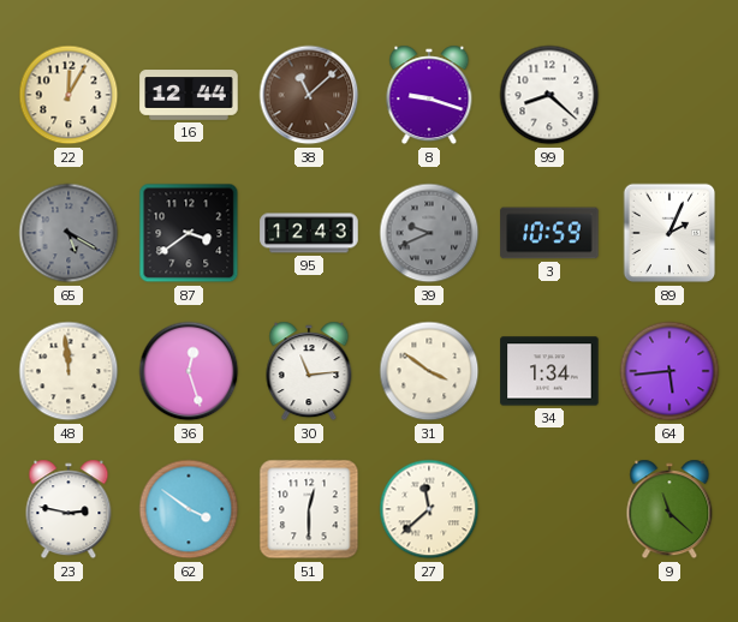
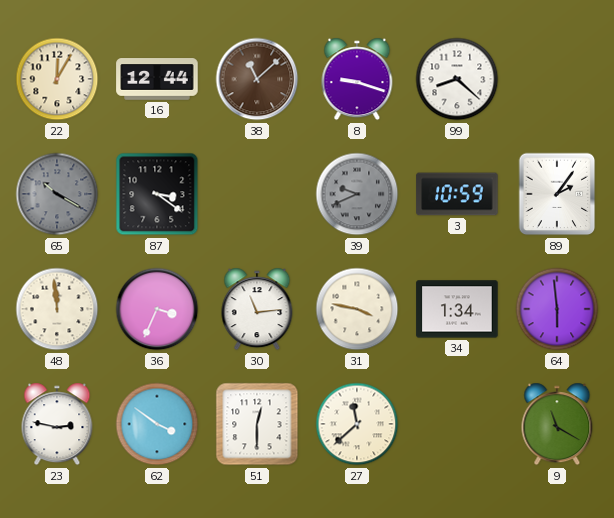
65: 5:20 -> 10:20
87: 3:39 -> 3:21
95: 12:43 -> none
89: 2:04 -> 2:06
36: 12:27 -> 3:34
31: 3:51 -> 3:47
64: 5:44 -> 5:59
9: 11:22 -> 11:20
